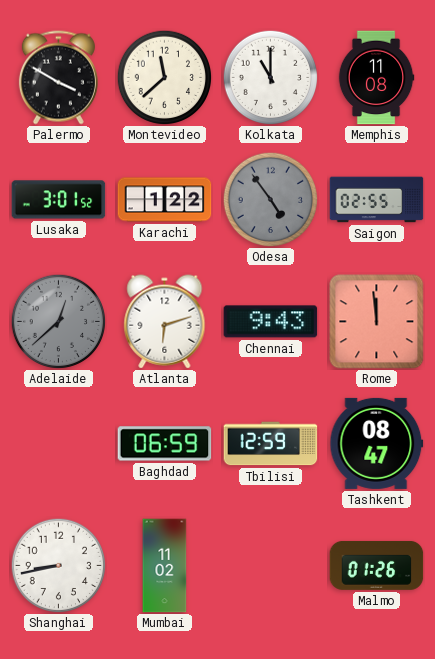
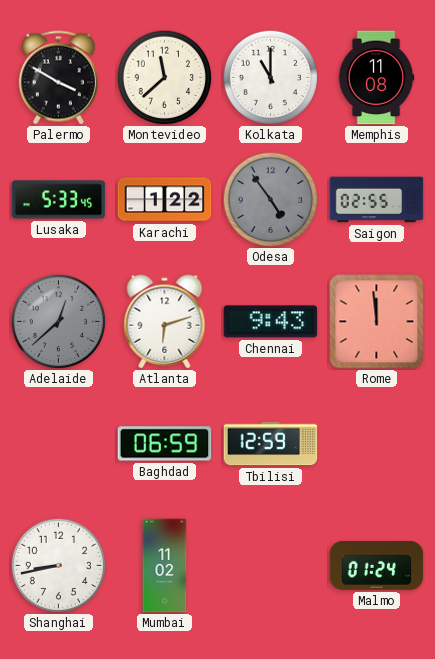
Lusaka: 3:01 -> 5:33
Tashkent: 08:47 -> none
Malmo: 01:26 -> 01:24
